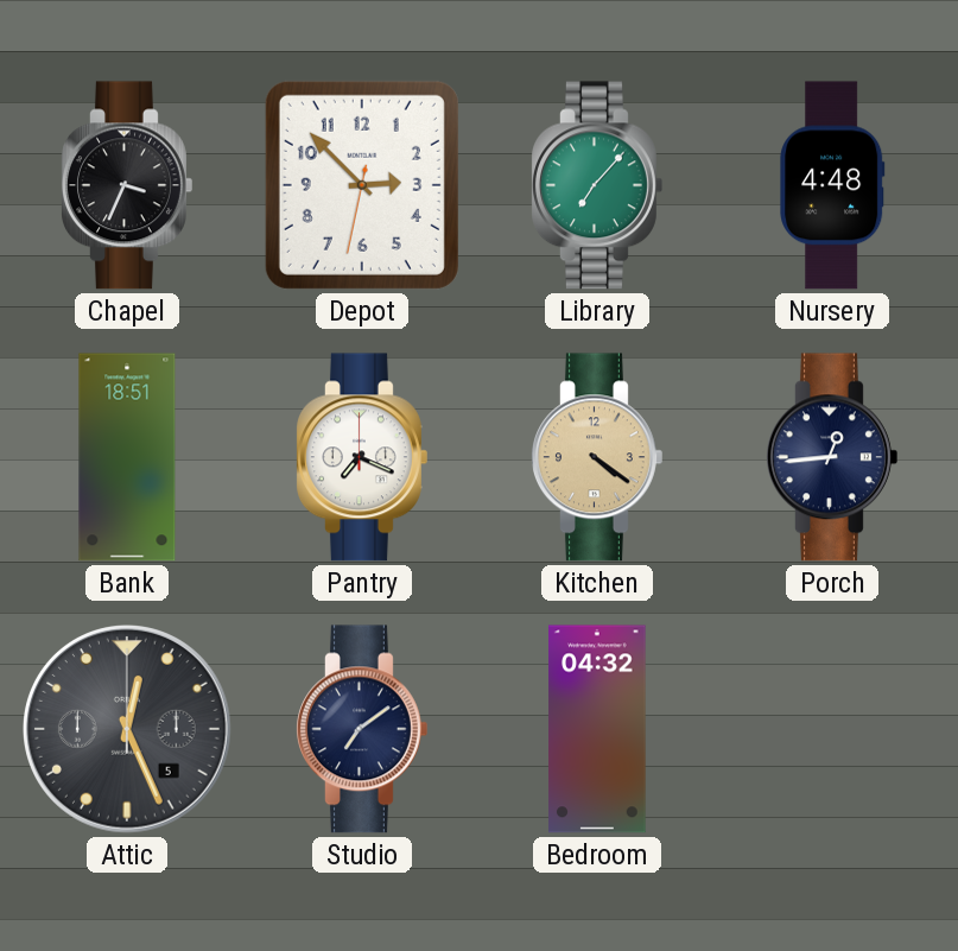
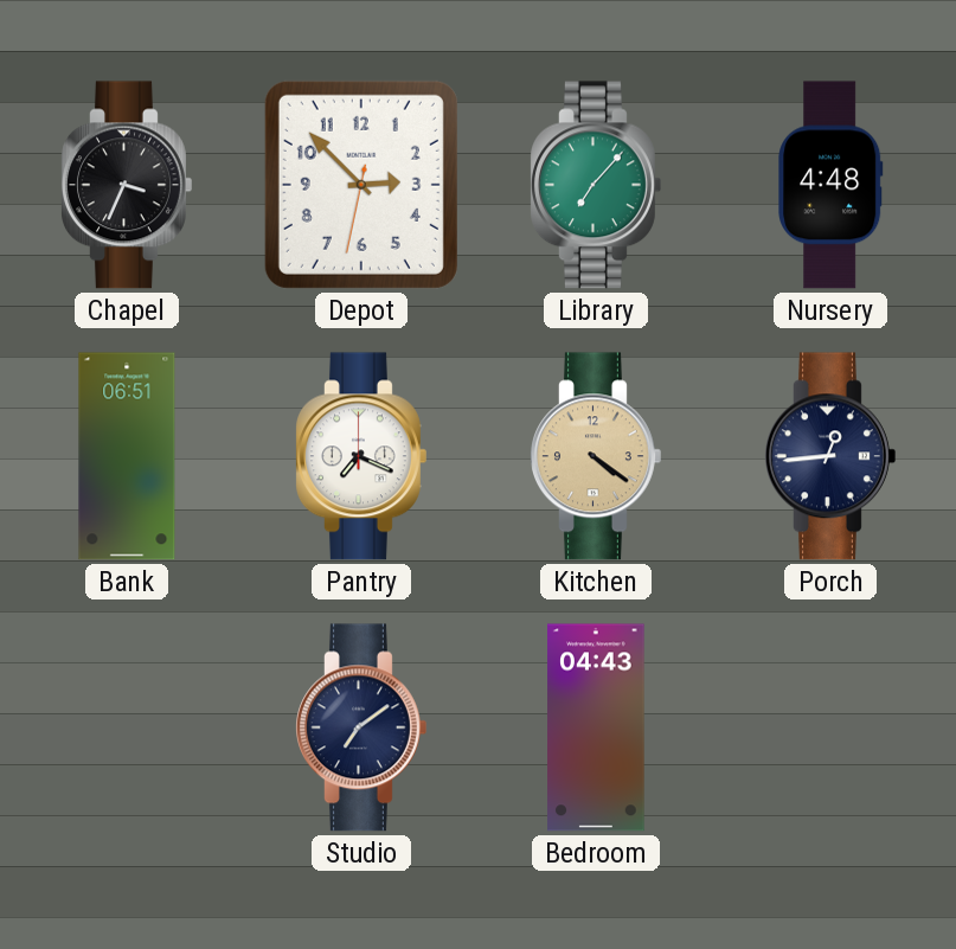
Bank: 18:51 -> 06:51
Attic: 12:26 -> none
Bedroom: 04:32 -> 04:43
